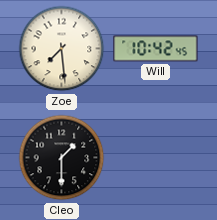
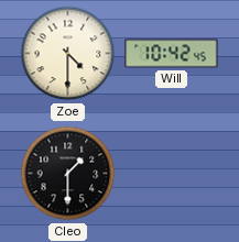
Zoe: 7:29 -> 4:30
